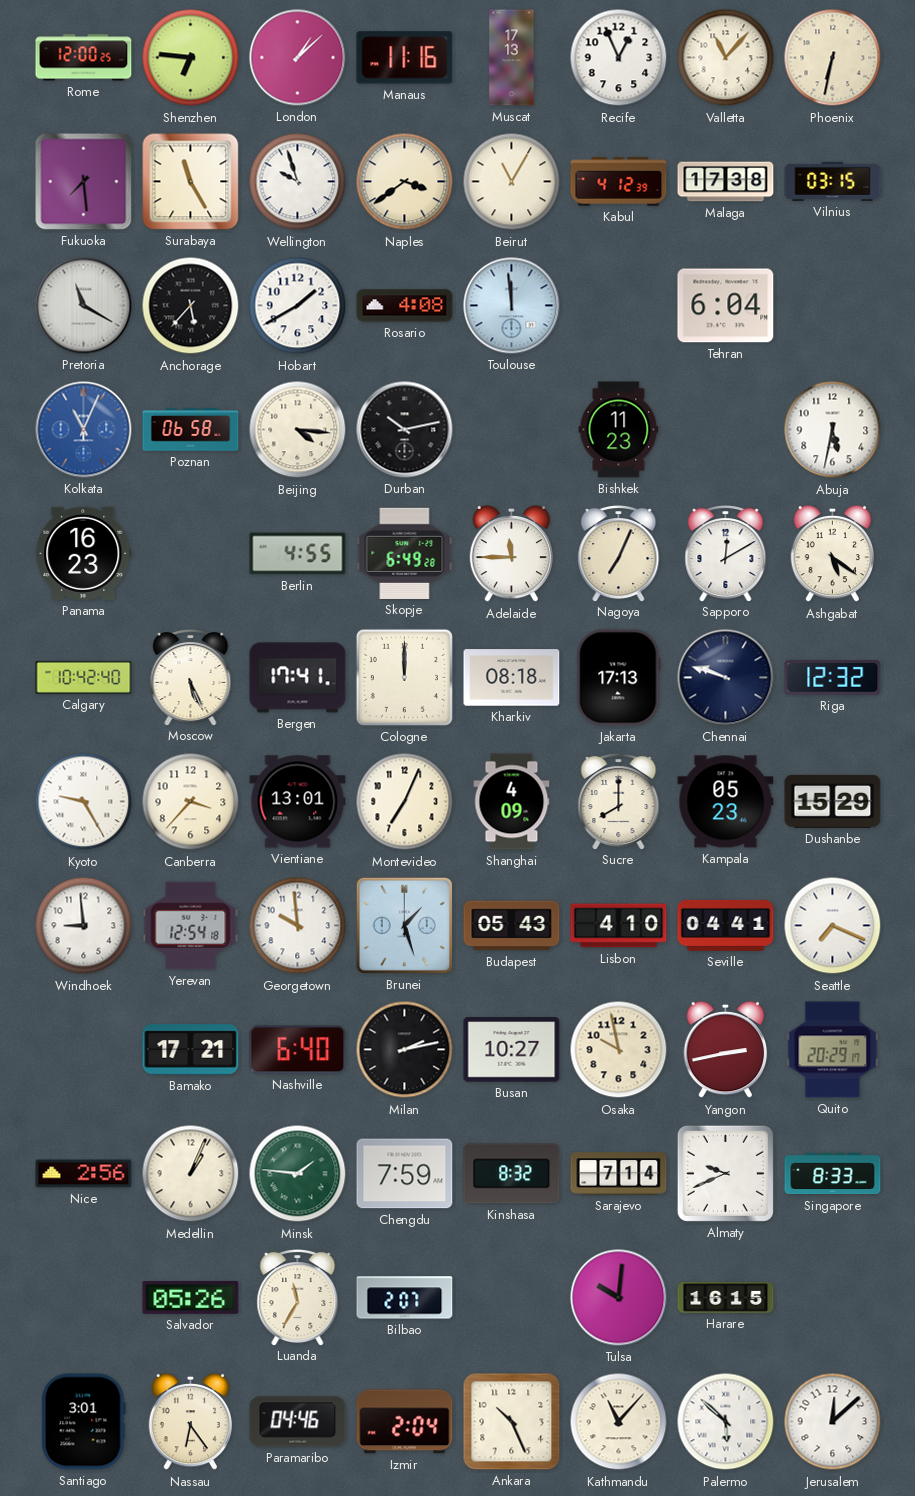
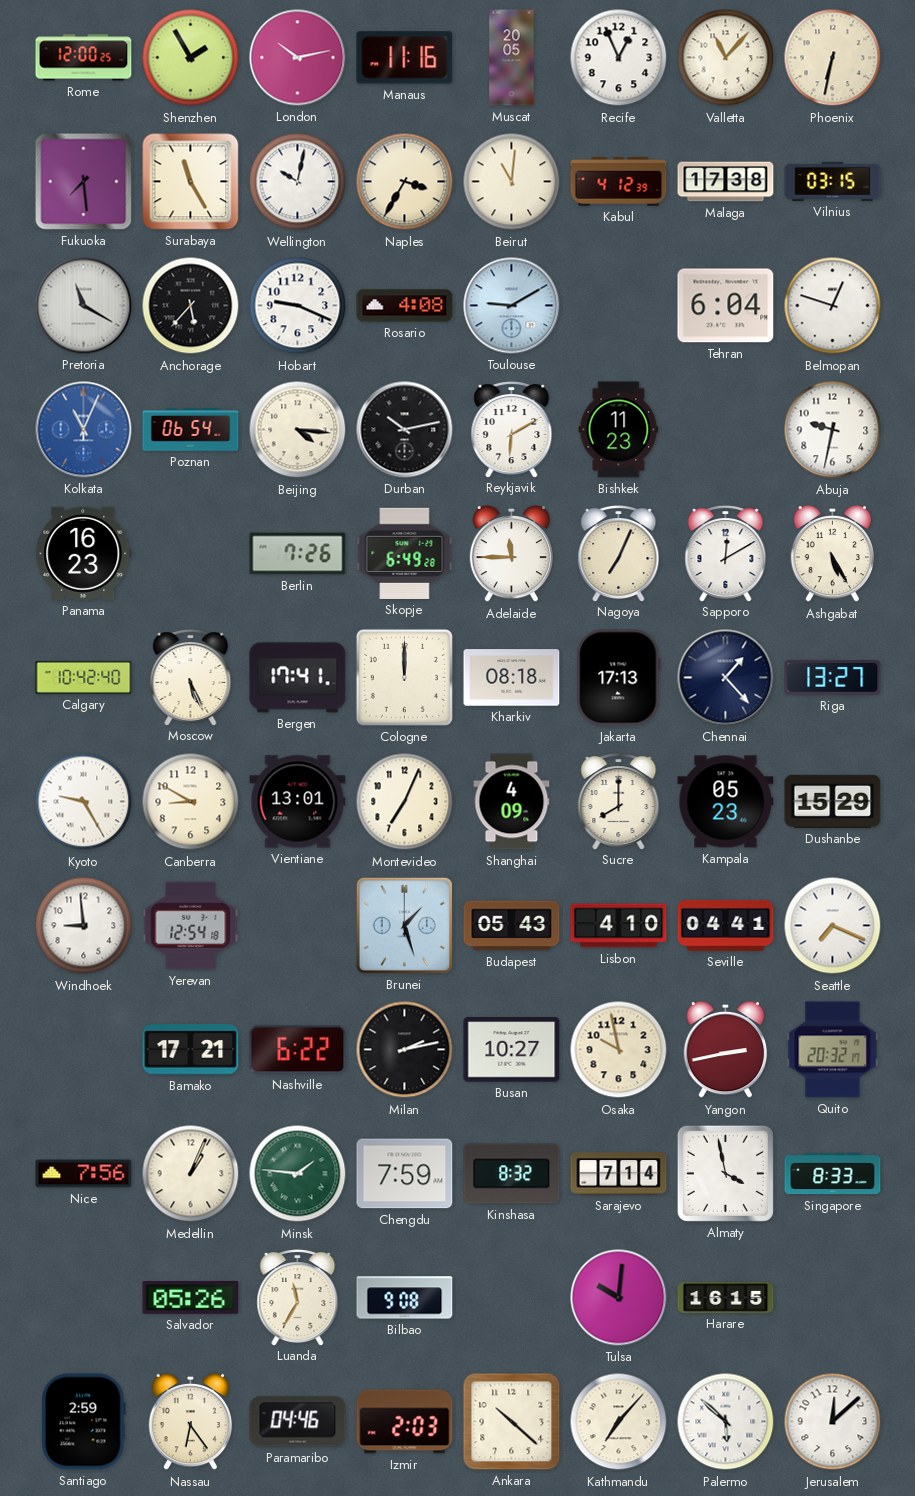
Shenzhen: 6:46 -> 1:55
London: 1:08 -> 10:13
Muscat: 17:13 -> 20:05
Wellington: 9:57 -> 10:02
Naples: 3:39 -> 3:35
Beirut: 11:05 -> 11:01
Hobart: 1:40 -> 9:19
Toulouse: 11:59 -> 9:10
Belmopan: none -> 12:48
Poznan: 06:58 -> 06:54
Reykjavik: none -> 6:10
Abuja: 5:32 -> 9:32
Berlin: 4:55 -> 7:26
Ashgabat: 5:21 -> 5:25
Chennai: 9:48 -> 1:23
Riga: 12:32 -> 13:27
Canberra: 3:37 -> 8:50
Georgetown: 9:59 -> none
Nashville: 6:40 -> 6:22
Quito: 20:29 -> 20:32
Nice: 2:56 -> 7:56
Almaty: 9:41 -> 3:58
Bilbao: 2:07 -> 9:08
Santiago: 3:01 -> 2:59
Izmir: 2:04 -> 2:03
Ankara: 10:26 -> 10:22
Kathmandu: 11:07 -> 7:07
